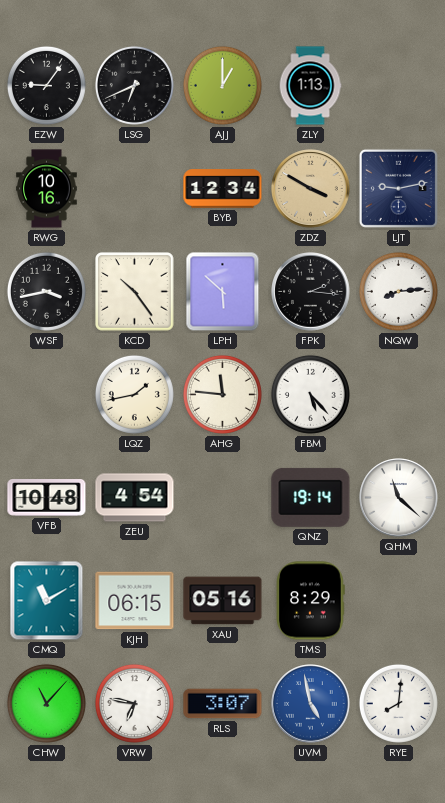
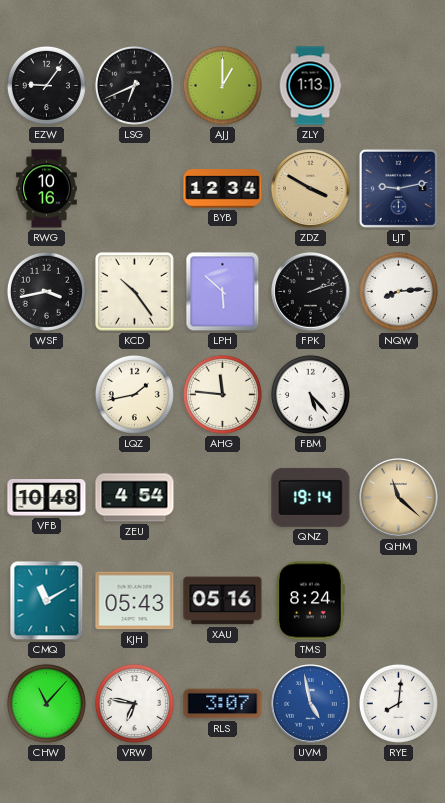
FPK: 2:16 -> 2:12
QHM dial: white -> champagne
KJH: 06:15 -> 05:43
TMS: 8:29 -> 8:24
